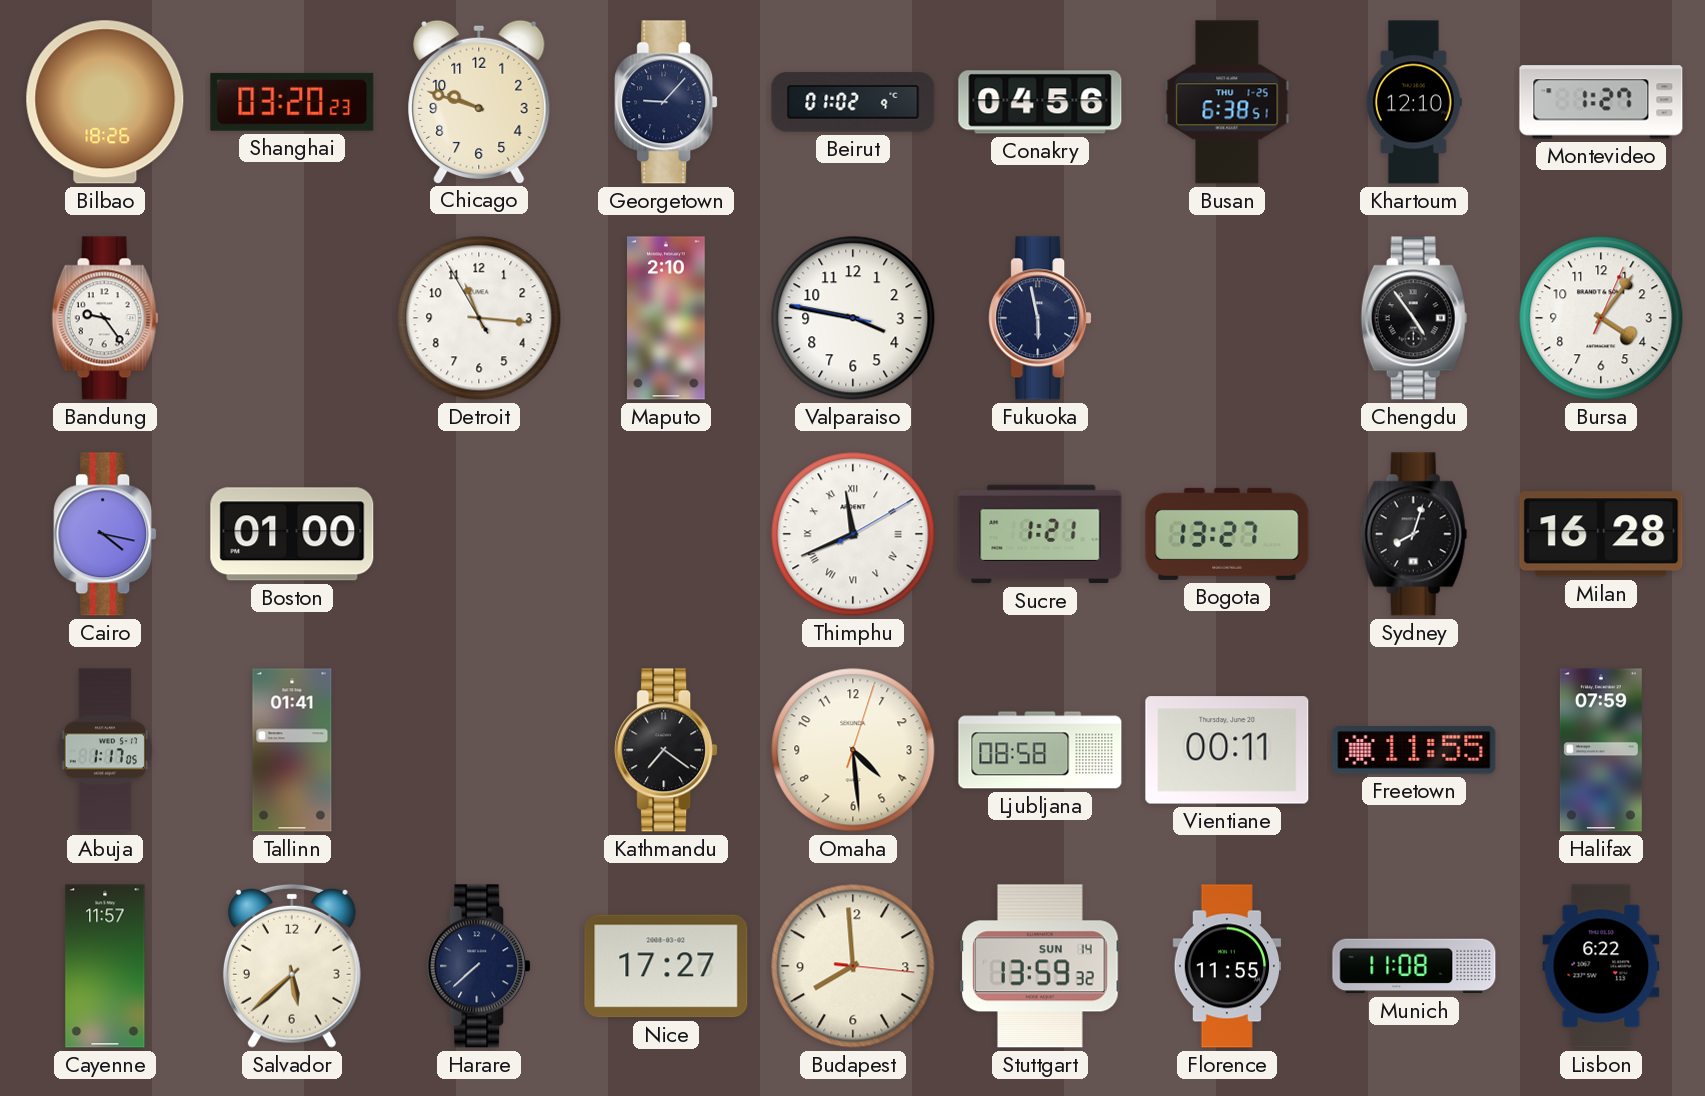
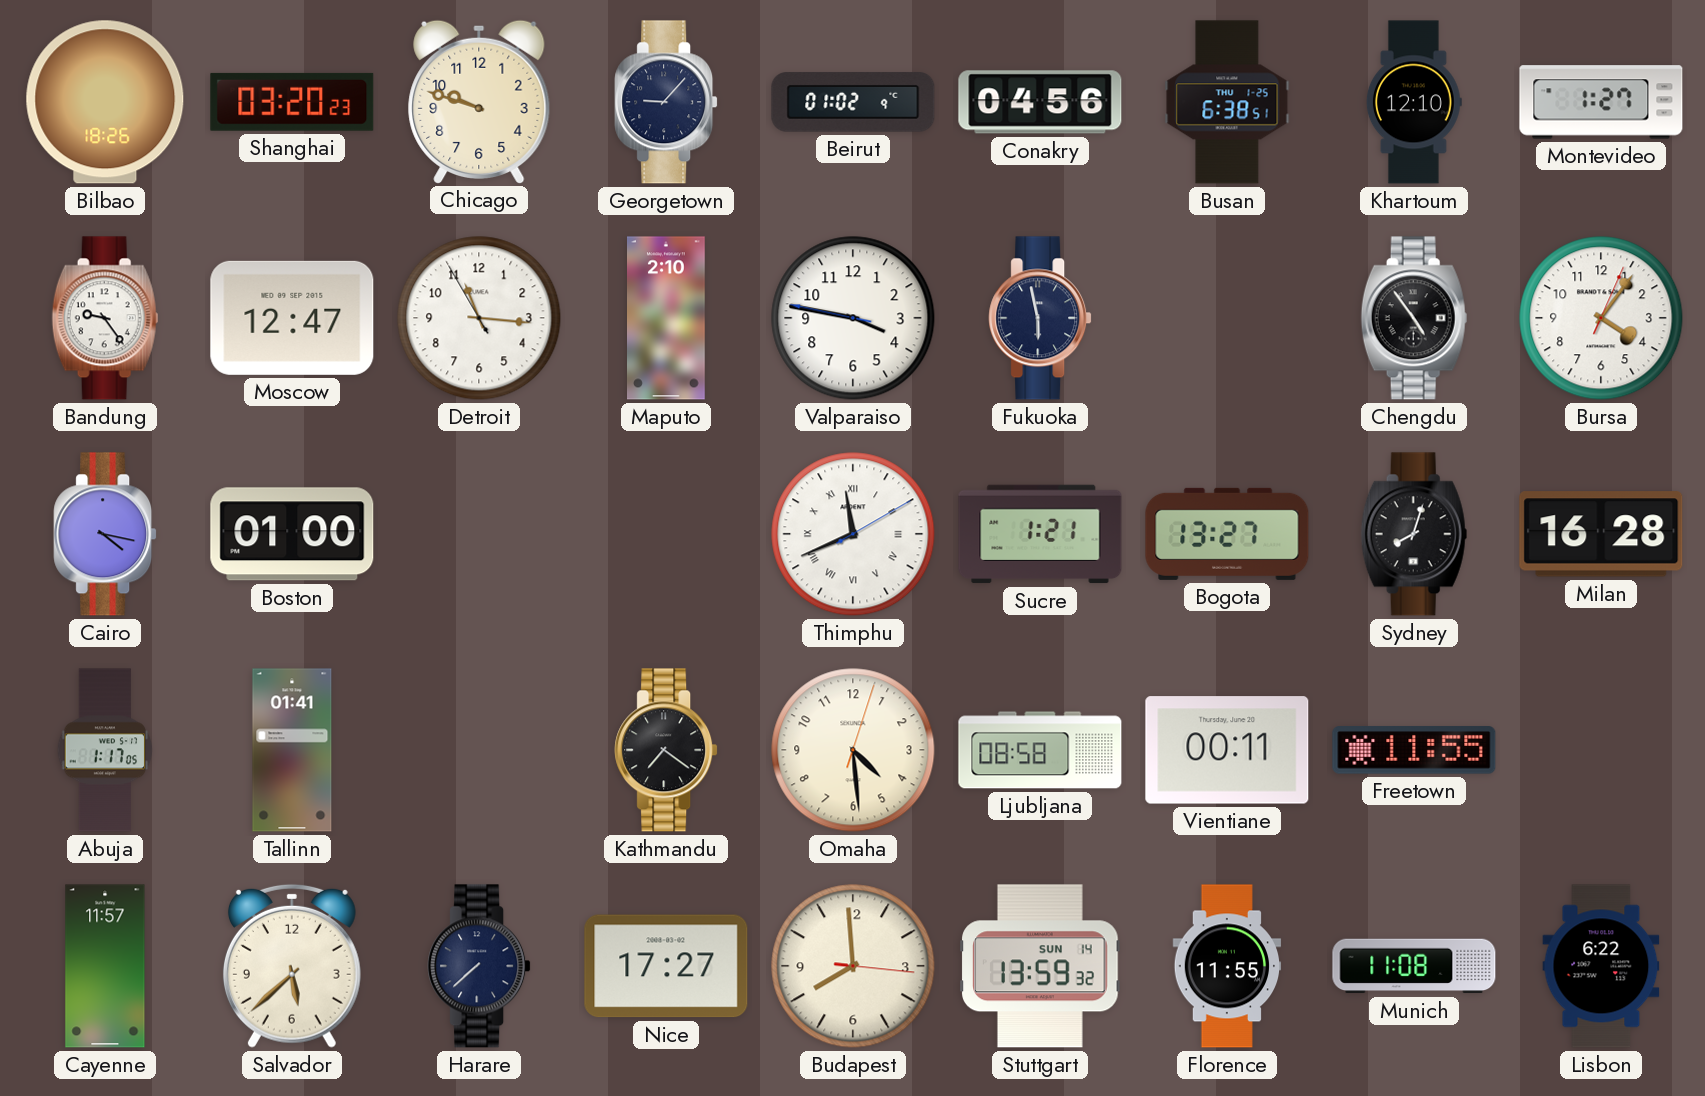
Moscow: none -> 12:47
Halifax: 07:59 -> none
